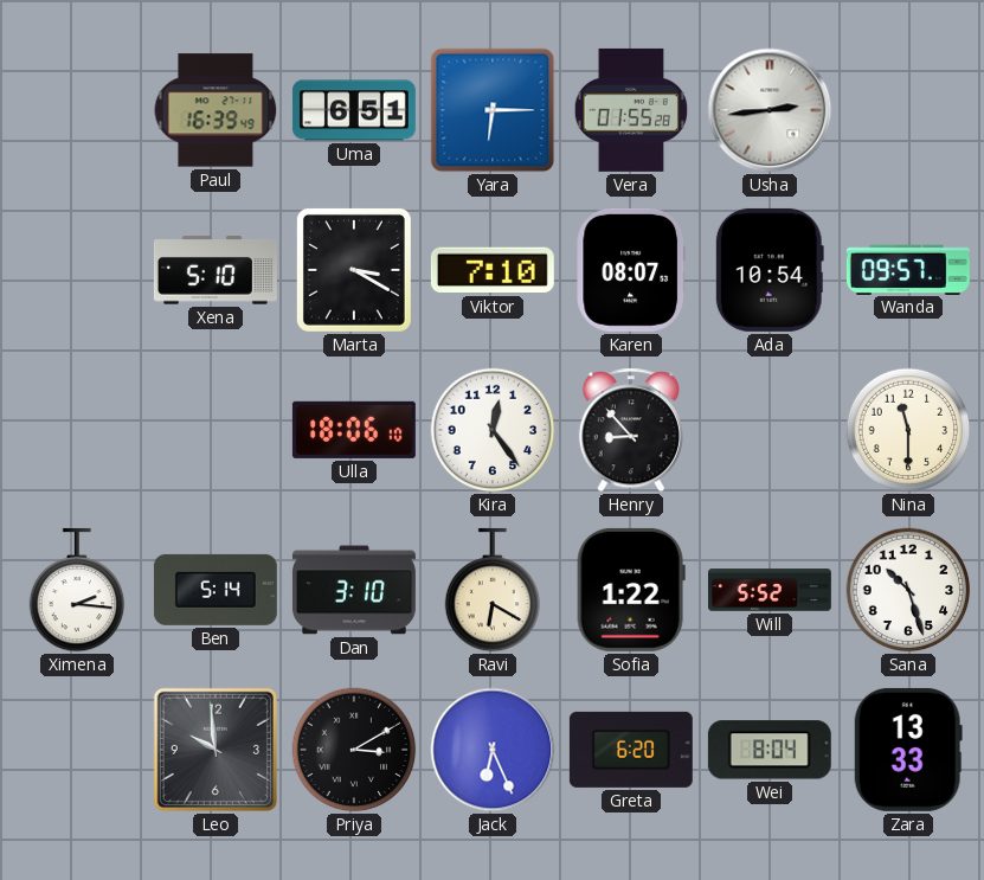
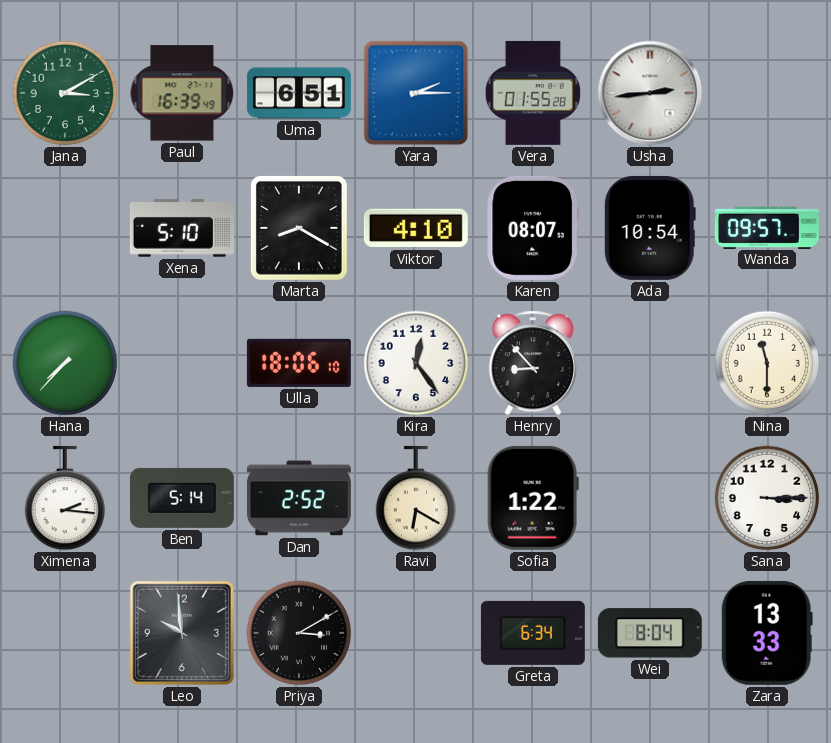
Jana: none -> 3:10
Yara: 6:15 -> 2:15
Marta: 3:20 -> 8:20
Viktor: 7:10 -> 4:10
Hana: none -> 7:37
Dan: 3:10 -> 2:52
Will: 5:52 -> none
Sana: 10:27 -> 3:15
Jack: 6:26 -> none
Greta: 6:20 -> 6:34
